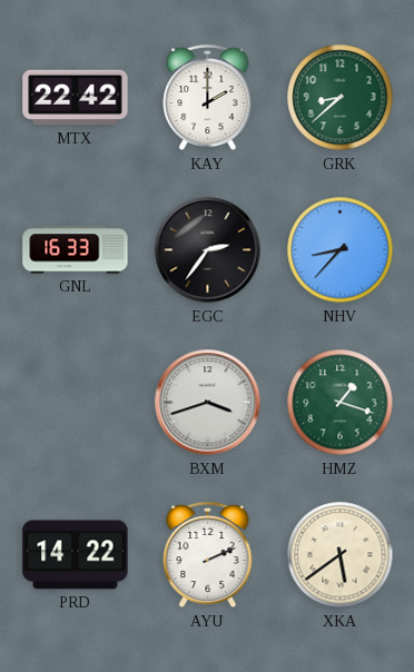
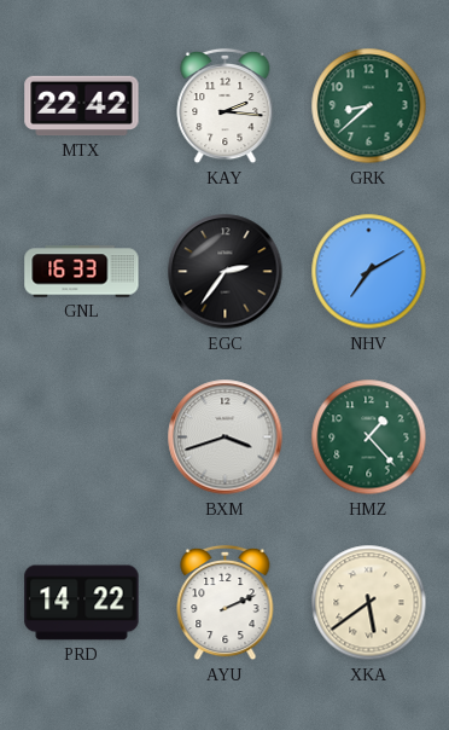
KAY: 2:00 -> 2:16
NHV: 8:37 -> 7:10
HMZ: 1:18 -> 1:23
